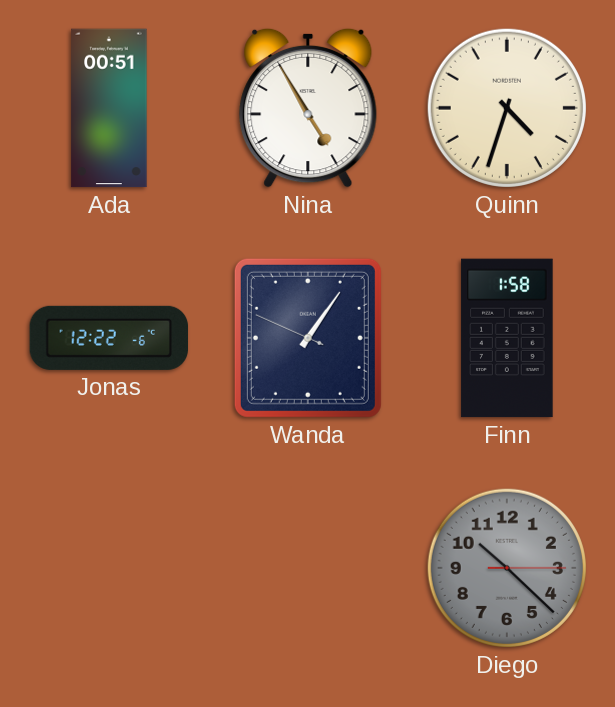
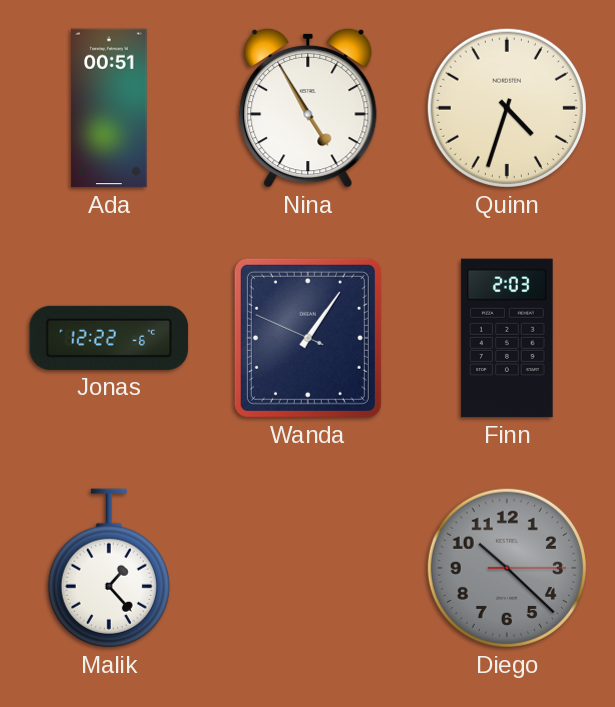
Finn: 1:58 -> 2:03
Malik: none -> 1:23
